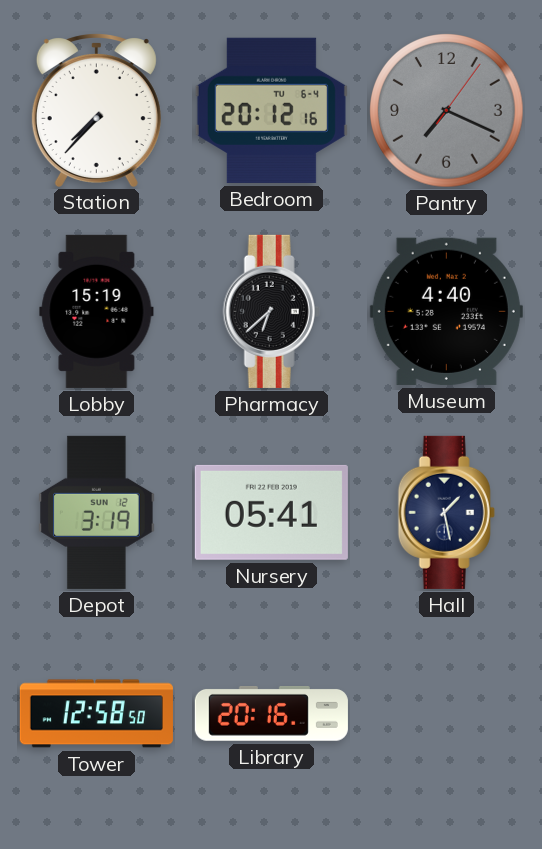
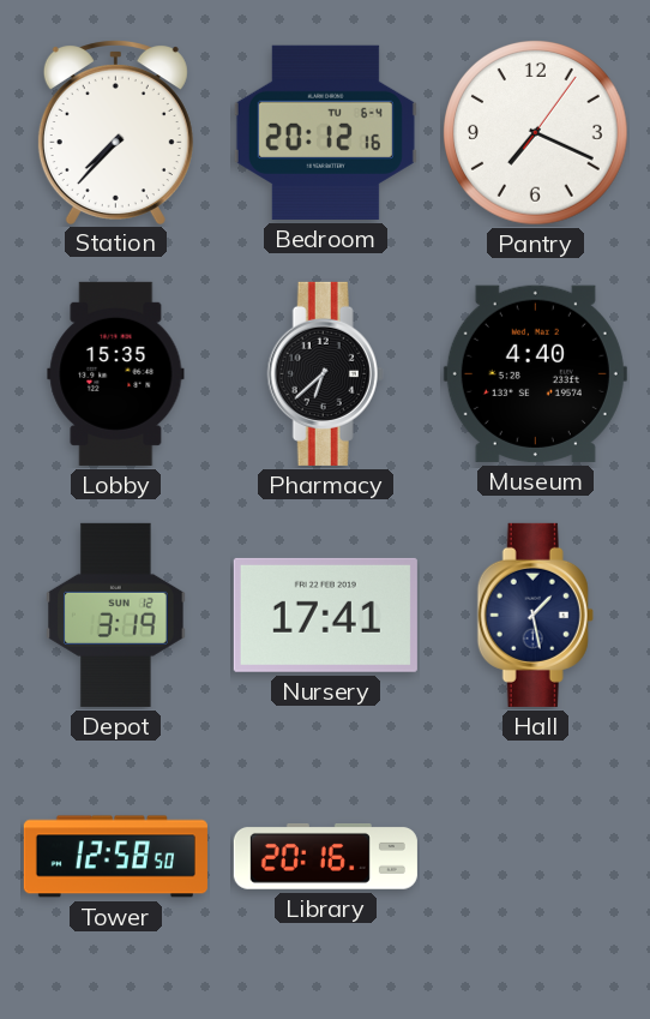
Pantry dial: grey -> white
Lobby: 15:19 -> 15:35
Nursery: 05:41 -> 17:41
